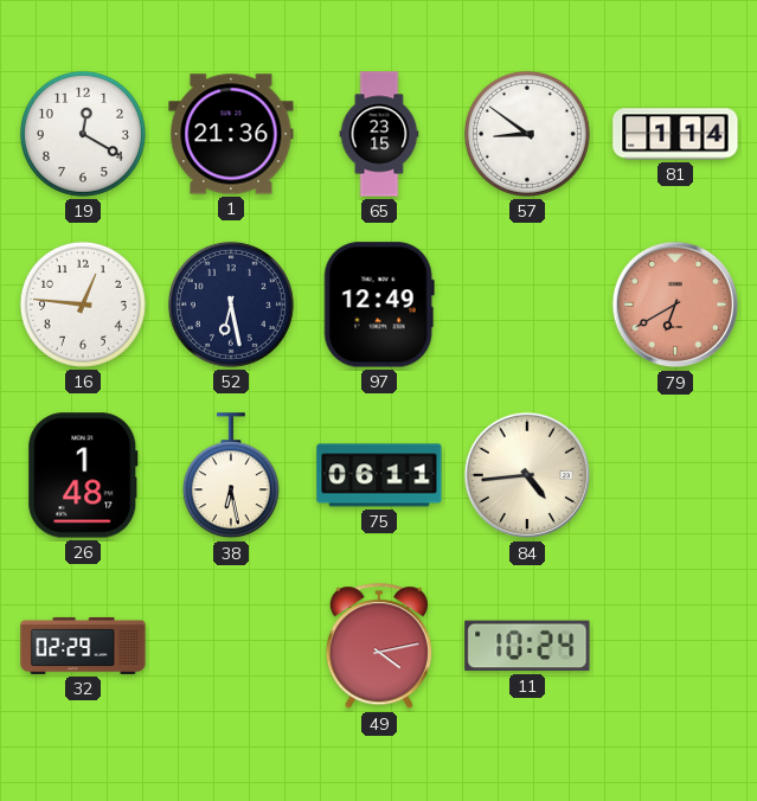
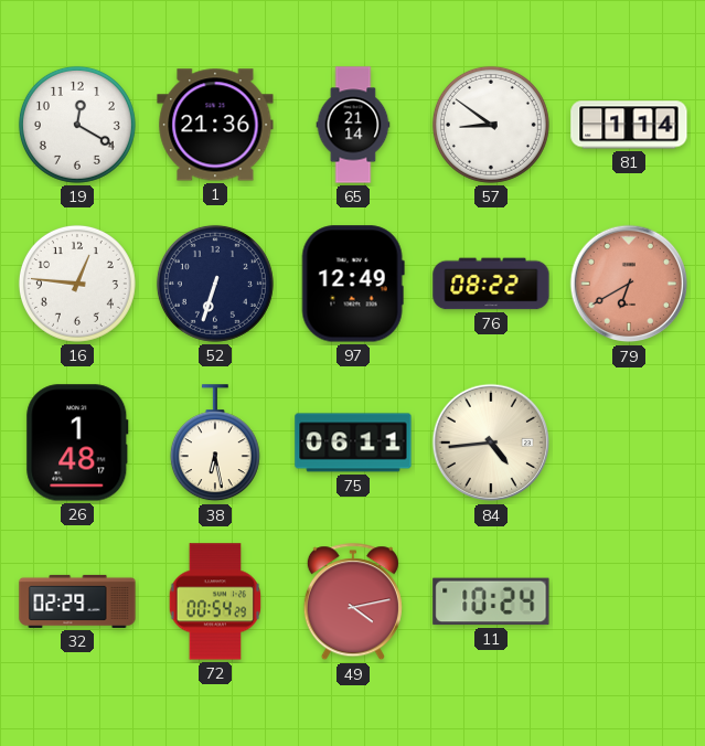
65: 23:15 -> 21:14
52: 6:28 -> 6:33
76: none -> 08:22
72: none -> 00:54
